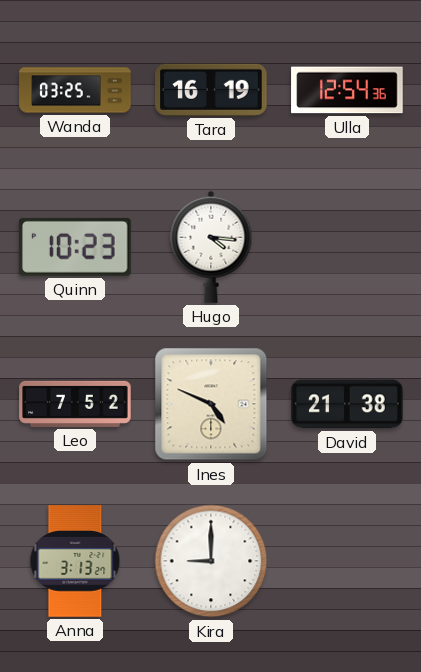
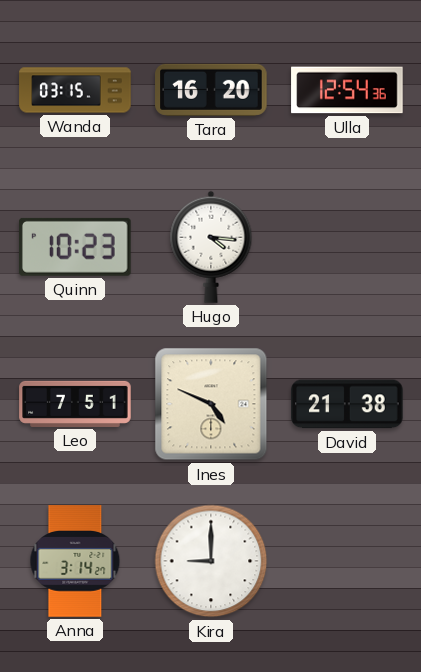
Wanda: 03:25 -> 03:15
Tara: 16:19 -> 16:20
Leo: 7:52 -> 7:51
Anna: 3:13 -> 3:14
